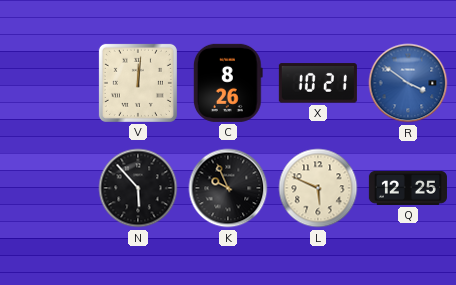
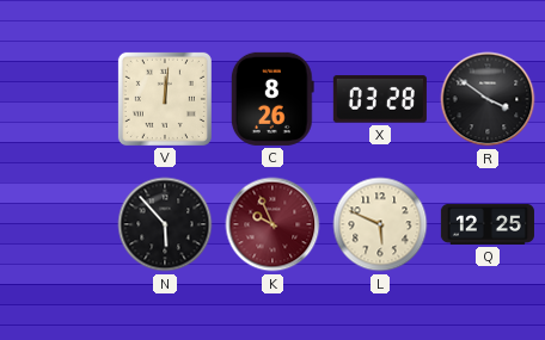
X: 10:21 -> 03:28
R dial: blue -> black
K dial: black -> burgundy
